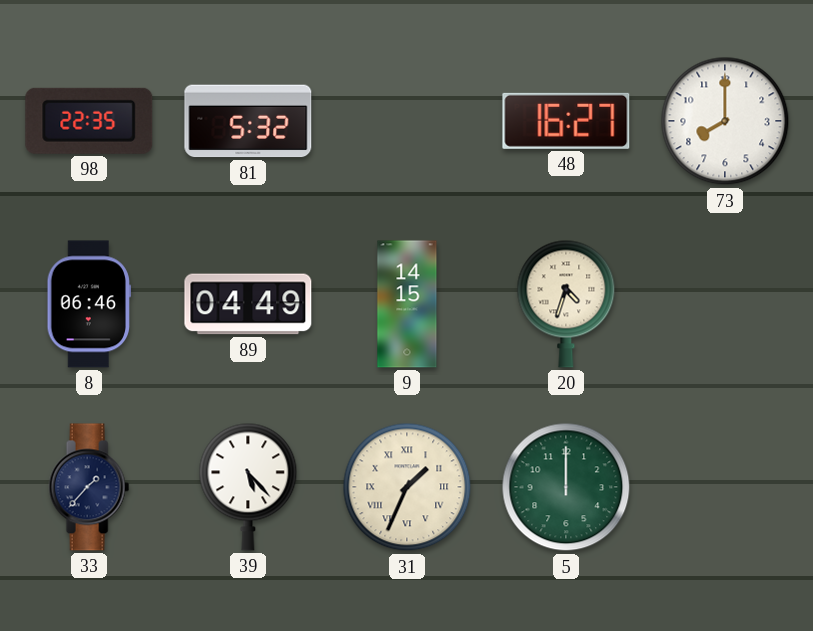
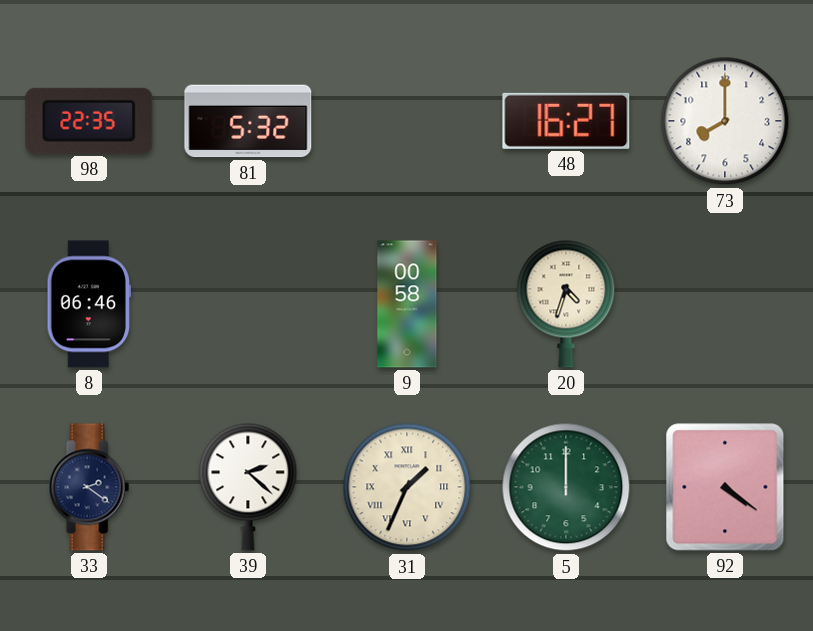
89: 04:49 -> none
9: 14:15 -> 00:58
33: 1:37 -> 2:21
39: 5:23 -> 2:22
92: none -> 4:21
